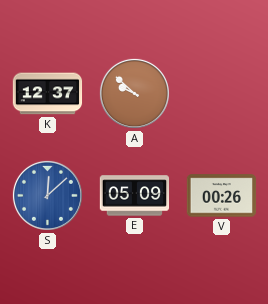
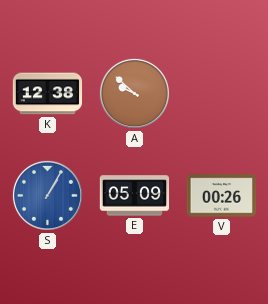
K: 12:37 -> 12:38
S: 12:08 -> 1:05
